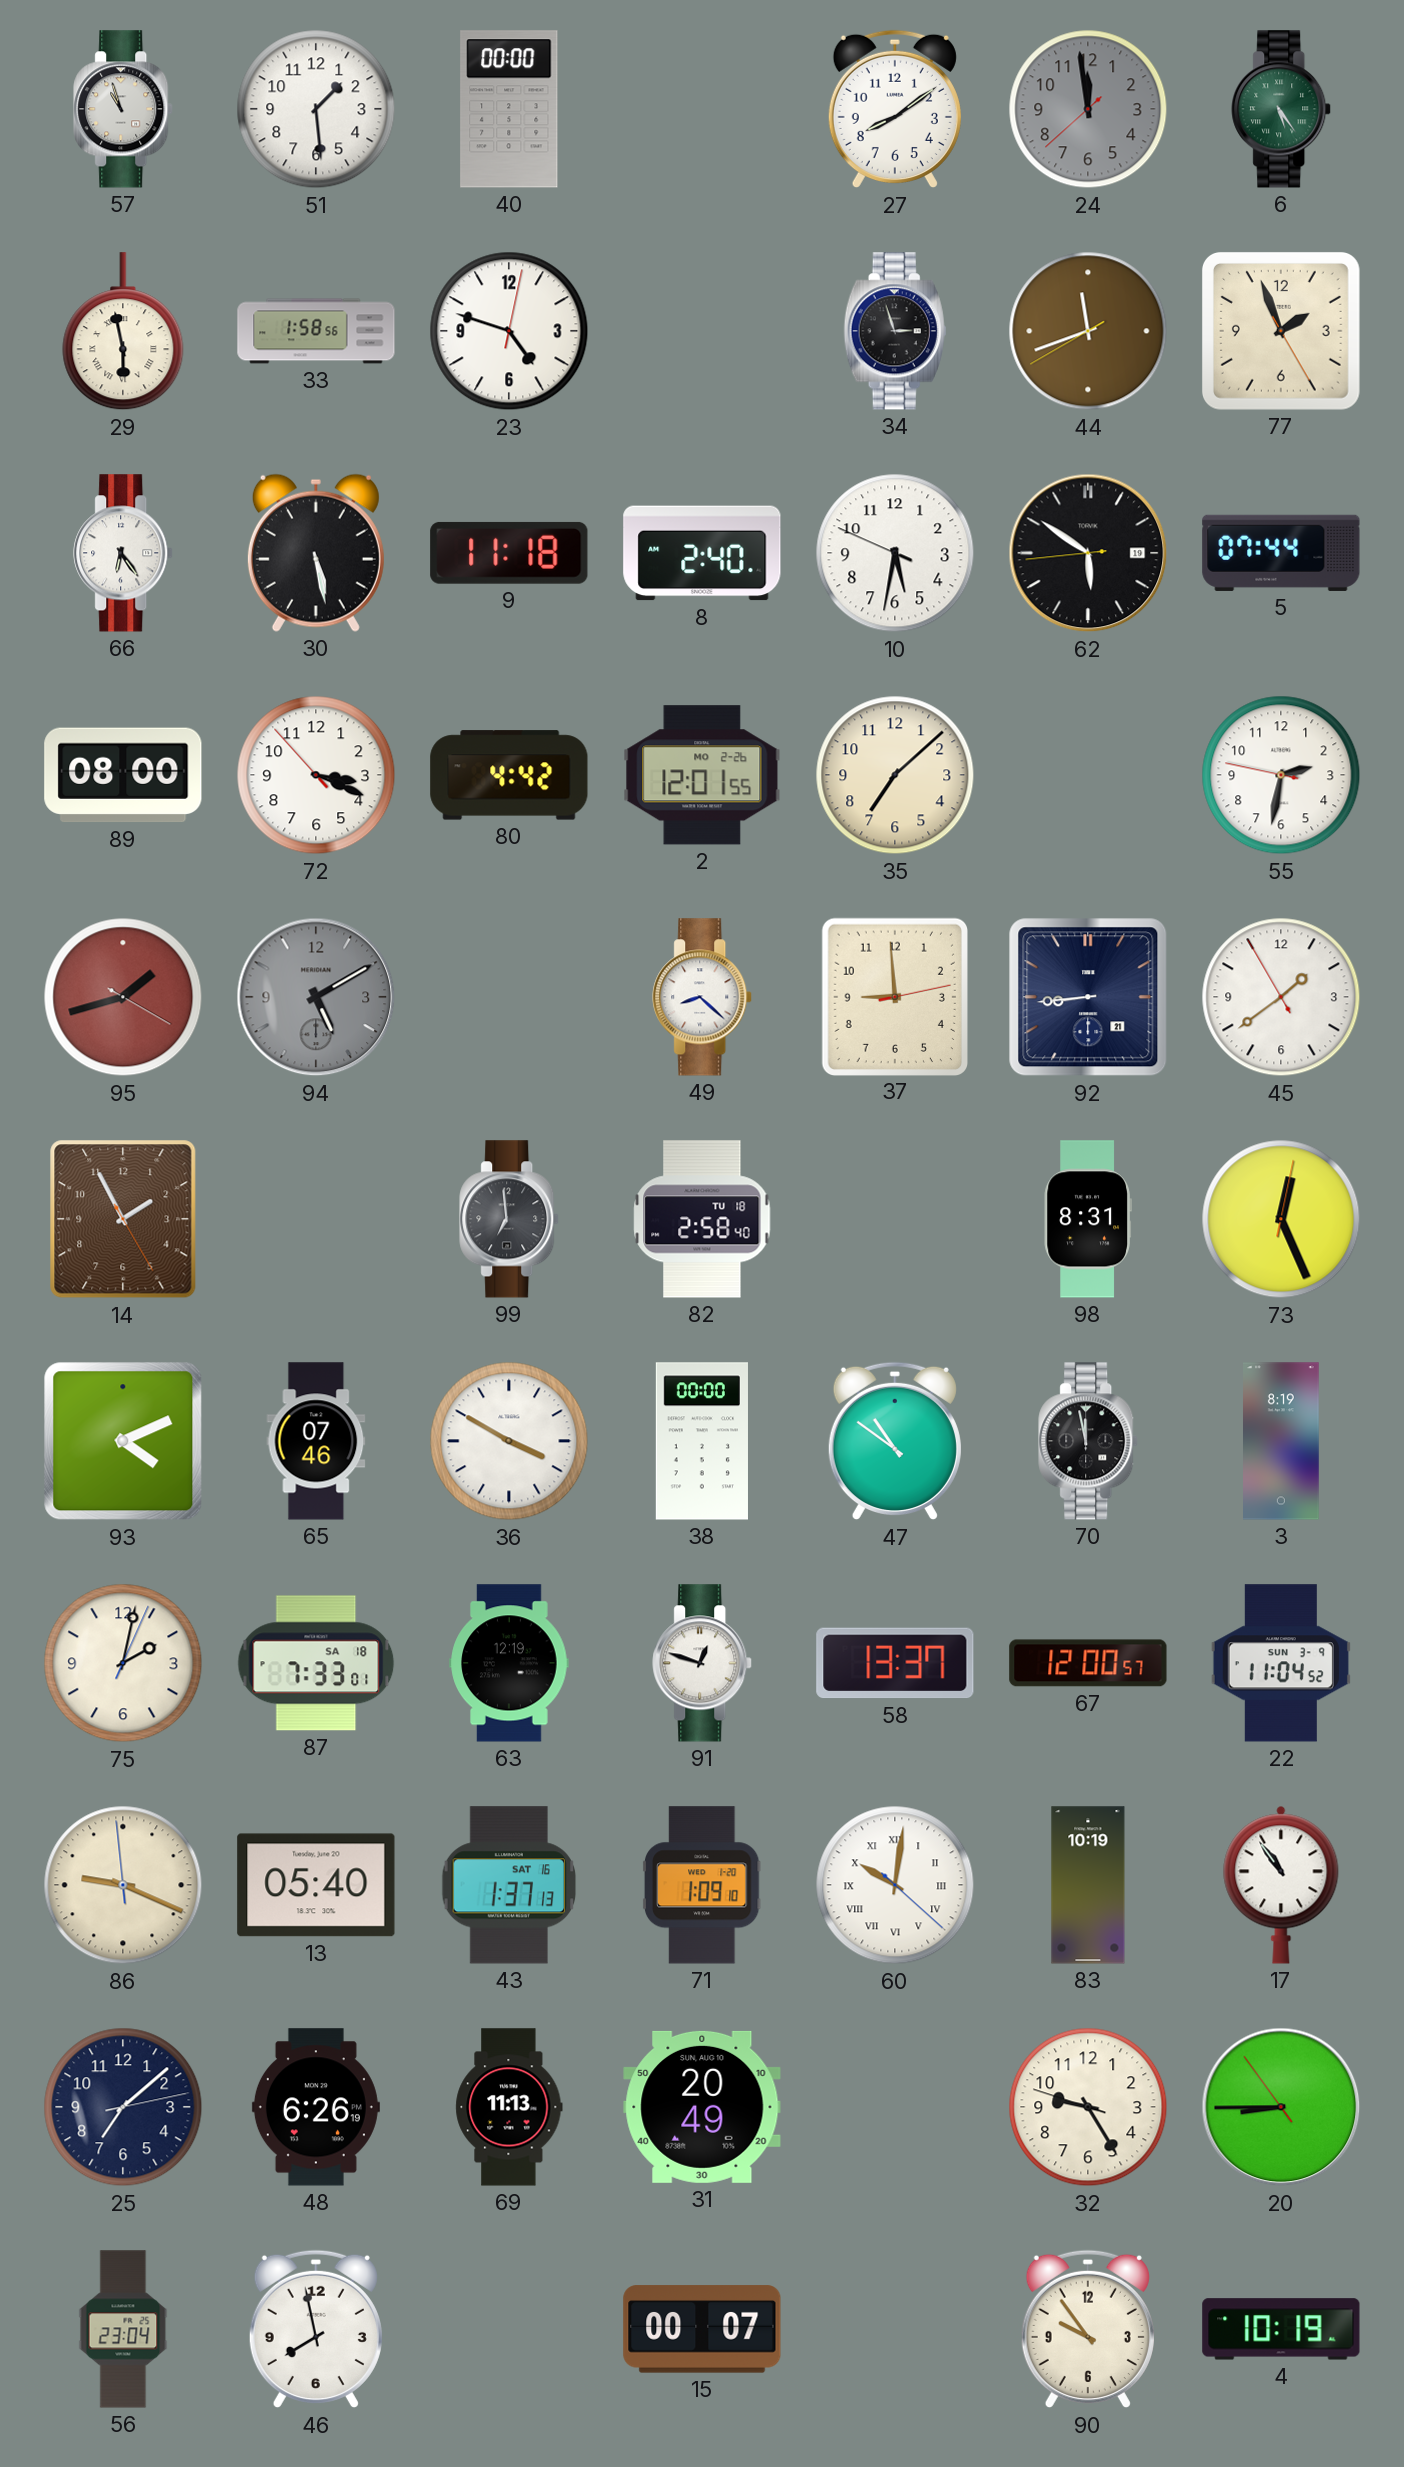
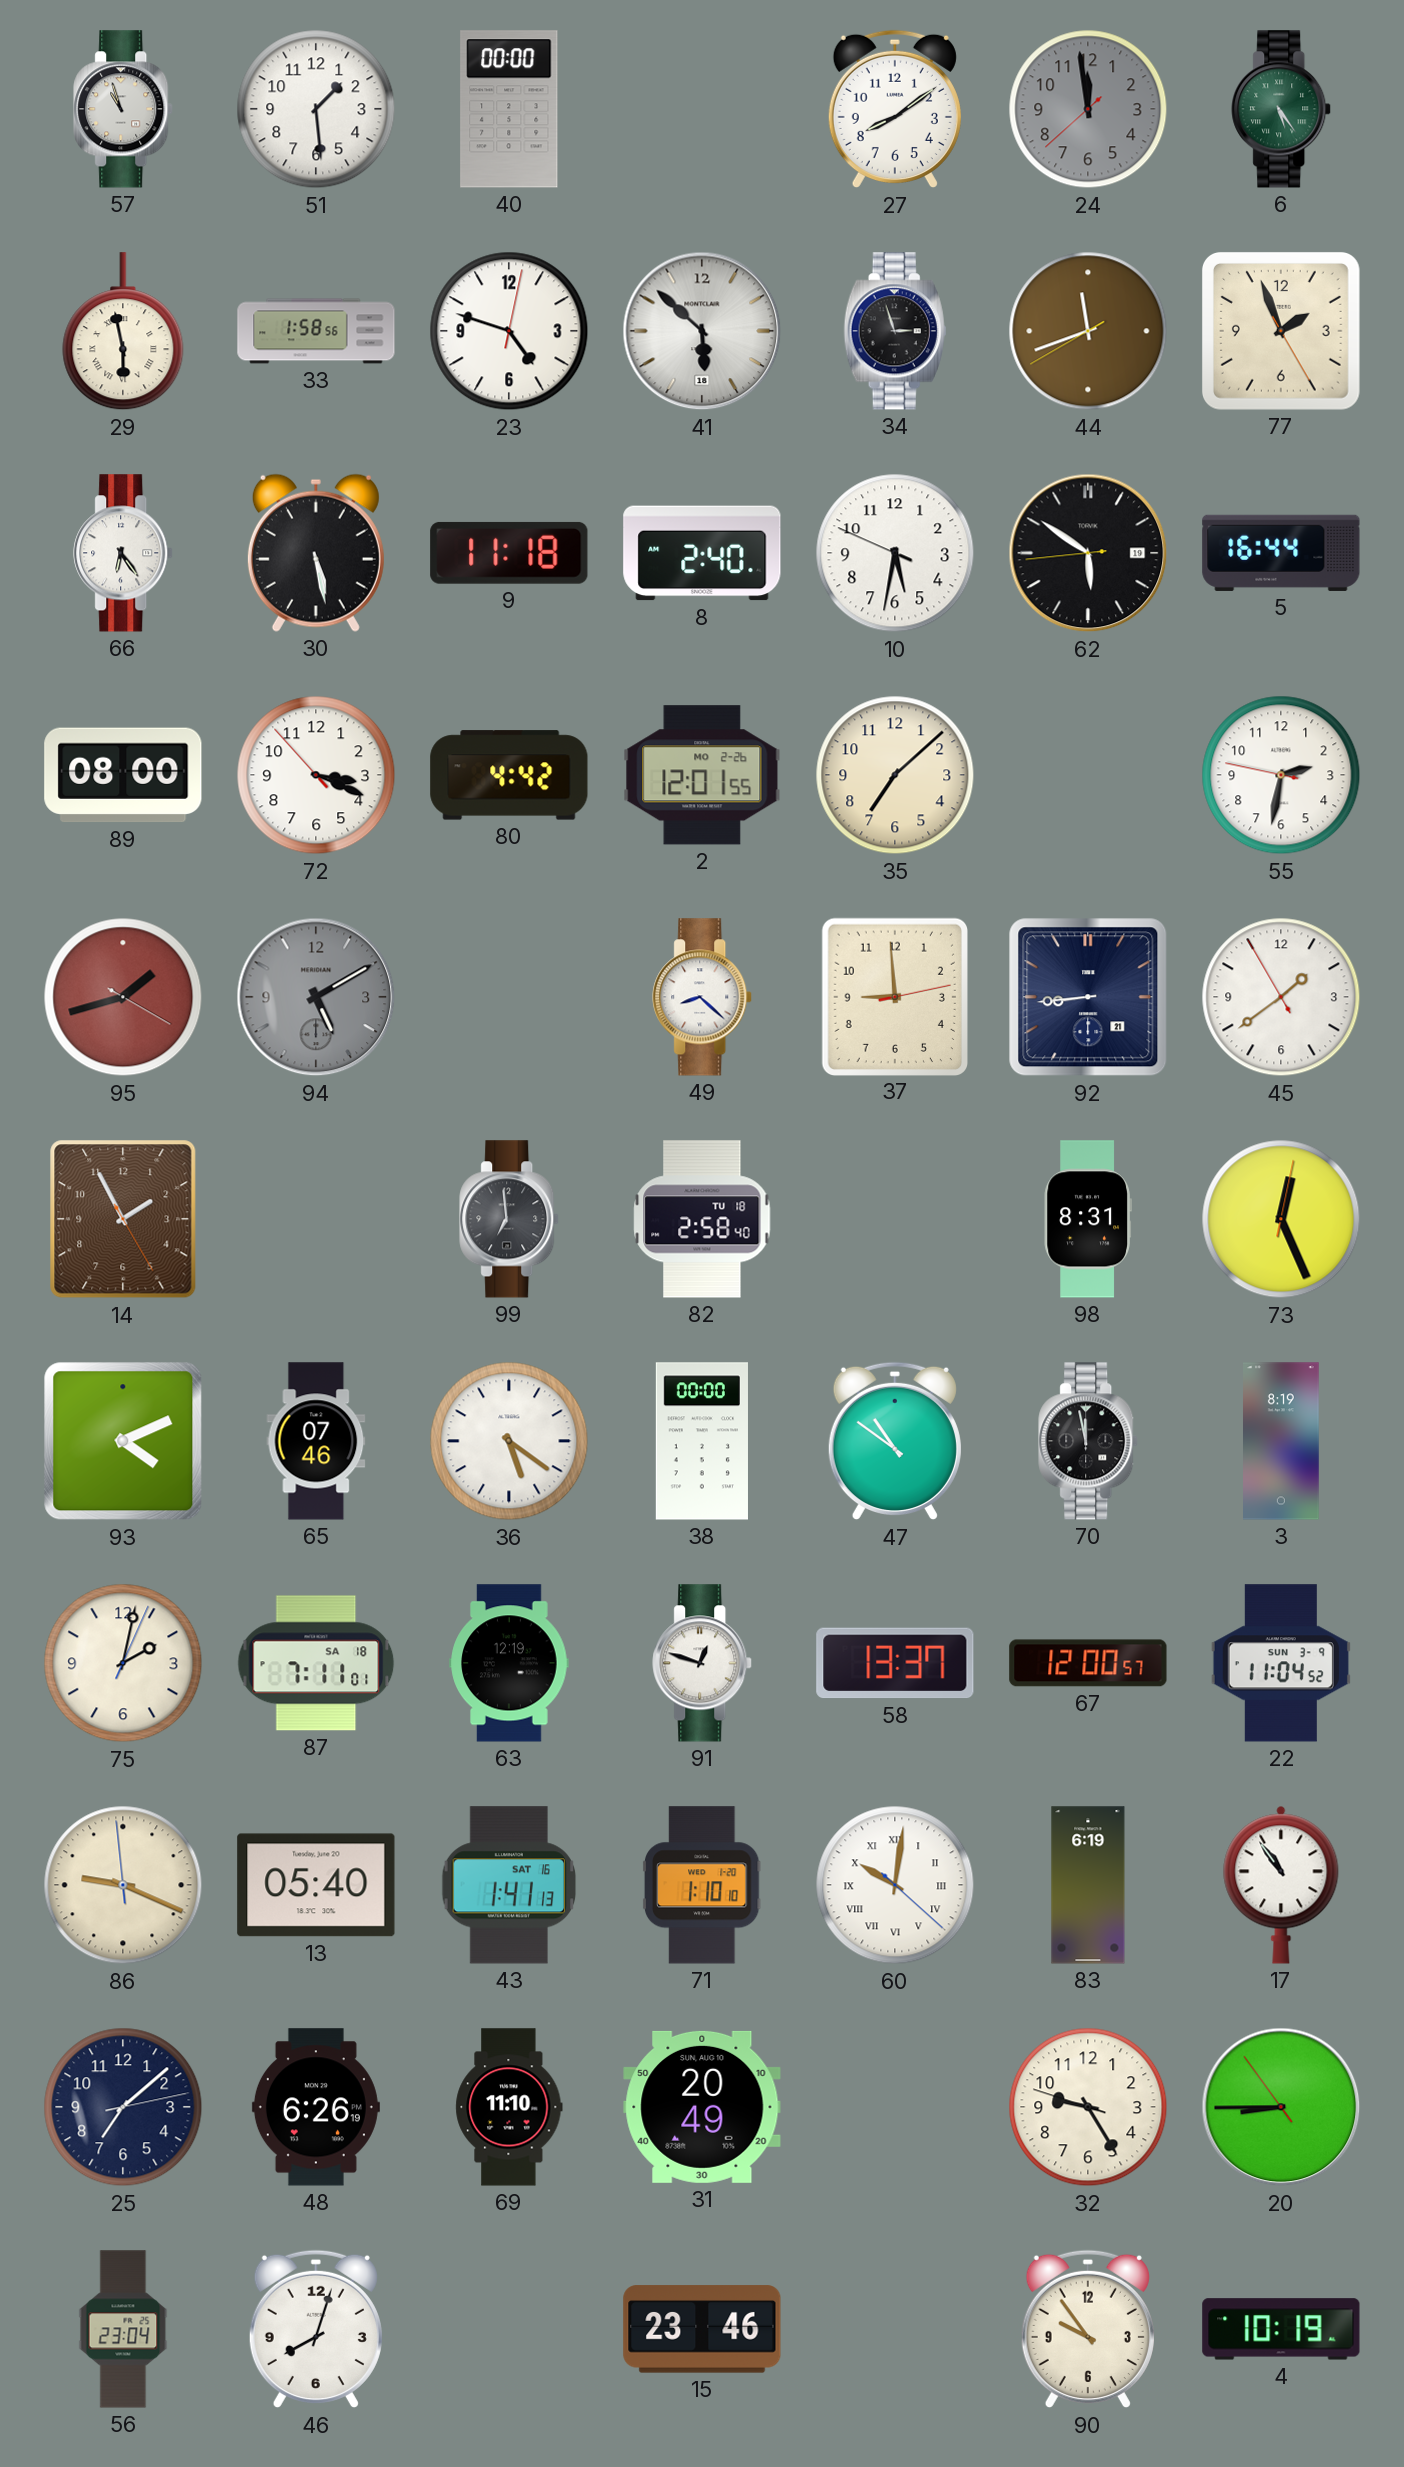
41: none -> 5:52
5: 07:44 -> 16:44
36: 3:50 -> 5:21
87: 7:33 -> 7:11
43: 1:37 -> 1:41
71: 1:09 -> 1:10
83: 10:19 -> 6:19
69: 11:13 -> 11:10
46: 7:58 -> 8:03
15: 00:07 -> 23:46
